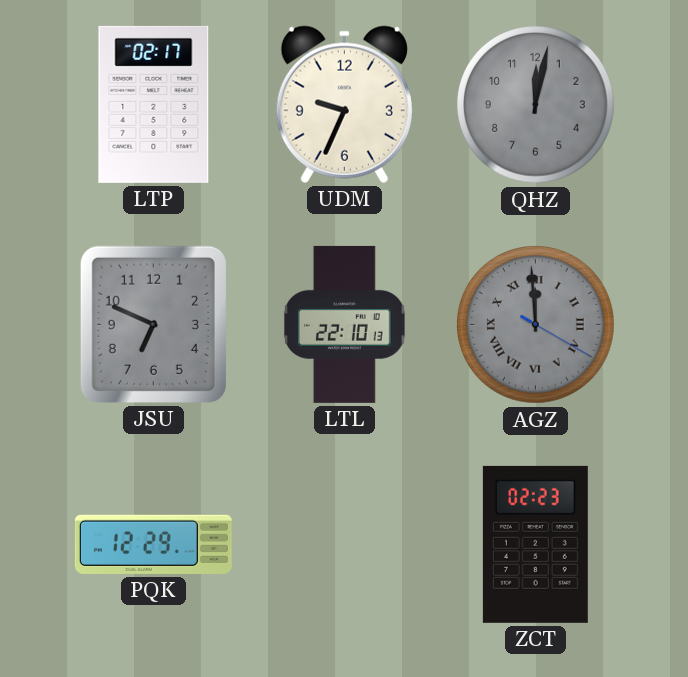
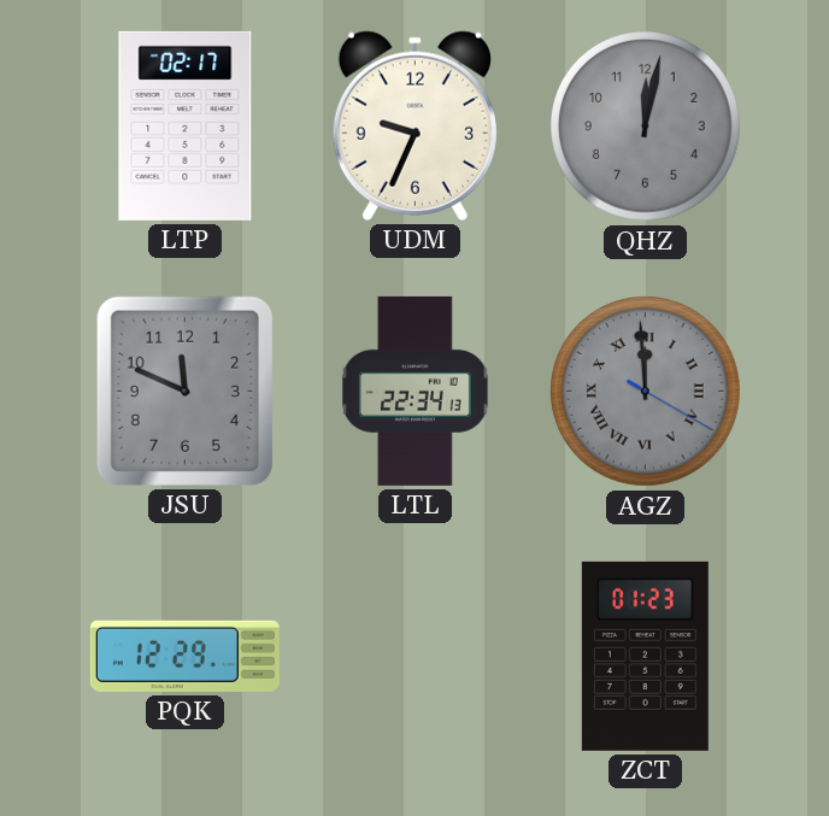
JSU: 6:49 -> 11:49
LTL: 22:10 -> 22:34
ZCT: 02:23 -> 01:23
